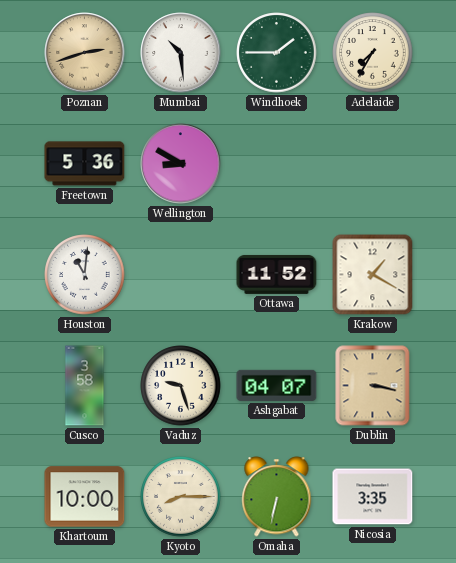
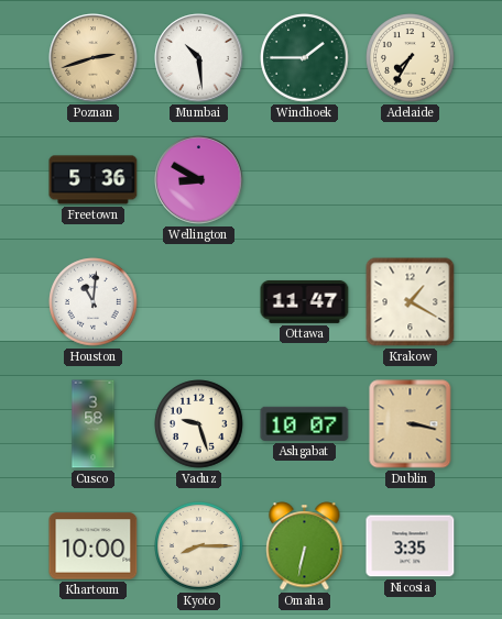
Ottawa: 11:52 -> 11:47
Ashgabat: 04:07 -> 10:07
